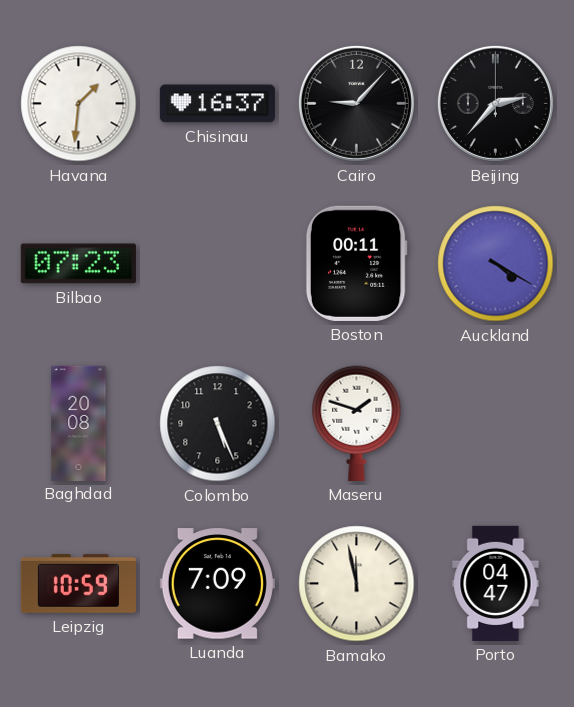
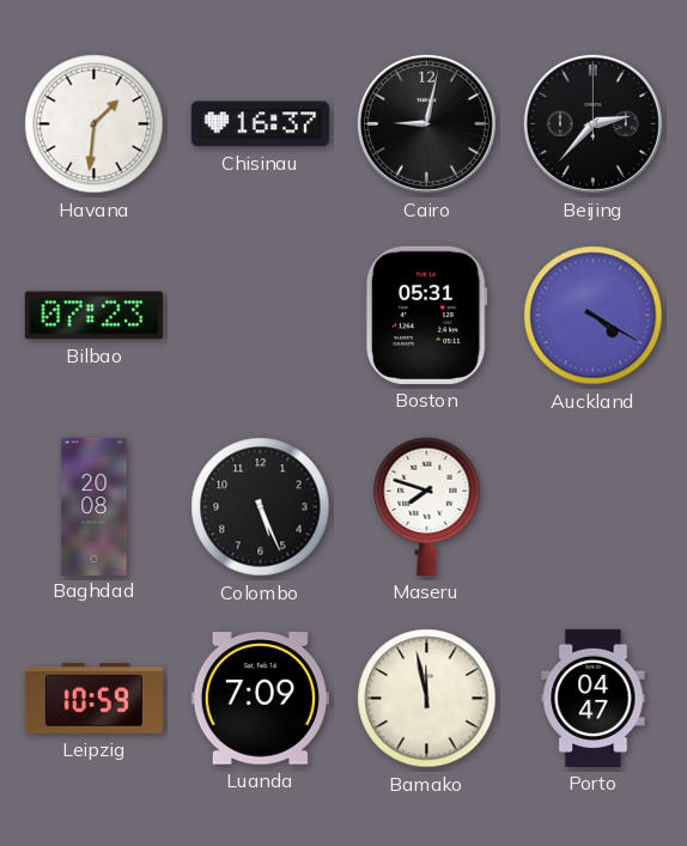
Cairo: 9:07 -> 9:02
Boston: 00:11 -> 05:31
Maseru: 1:48 -> 7:48
